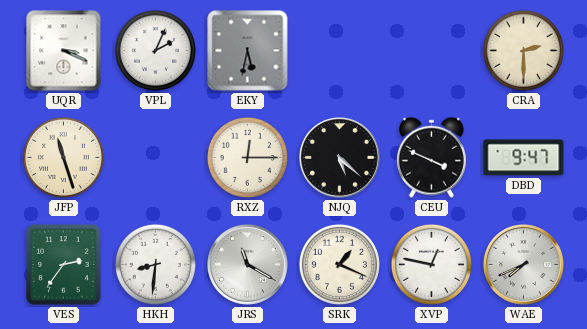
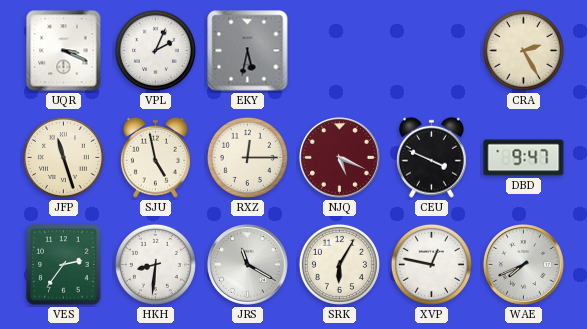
CRA: 2:30 -> 2:25
SJU: none -> 4:58
NJQ: 5:22 -> 5:19
NJQ dial: black -> burgundy
SRK: 1:19 -> 6:05
